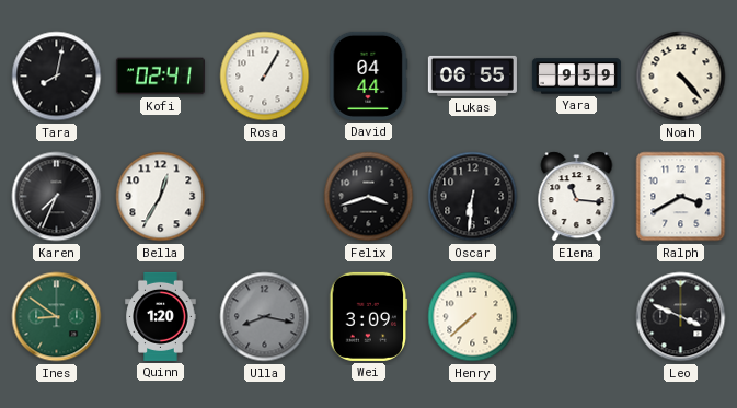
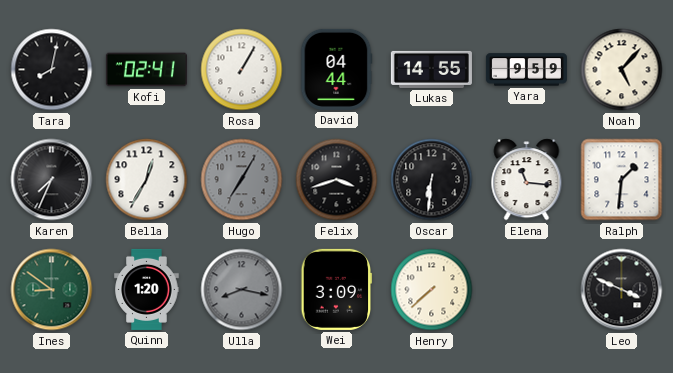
Lukas: 06:55 -> 14:55
Noah: 4:23 -> 5:07
Hugo: none -> 7:05
Ralph: 3:40 -> 1:31
